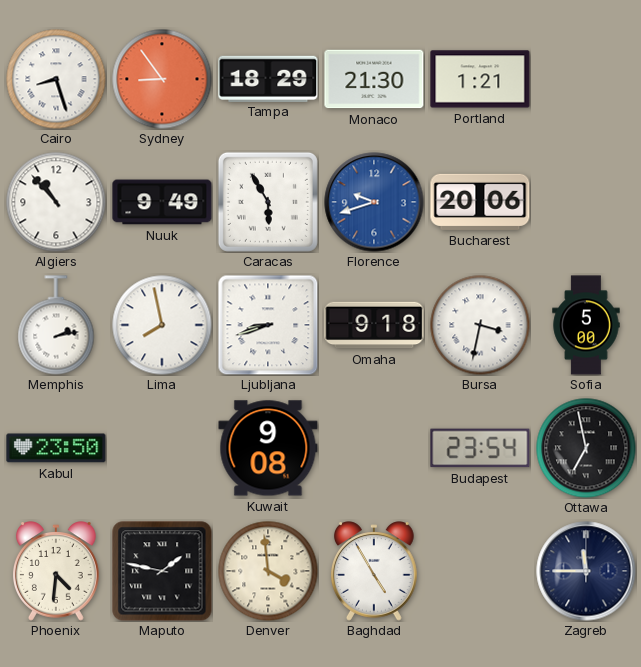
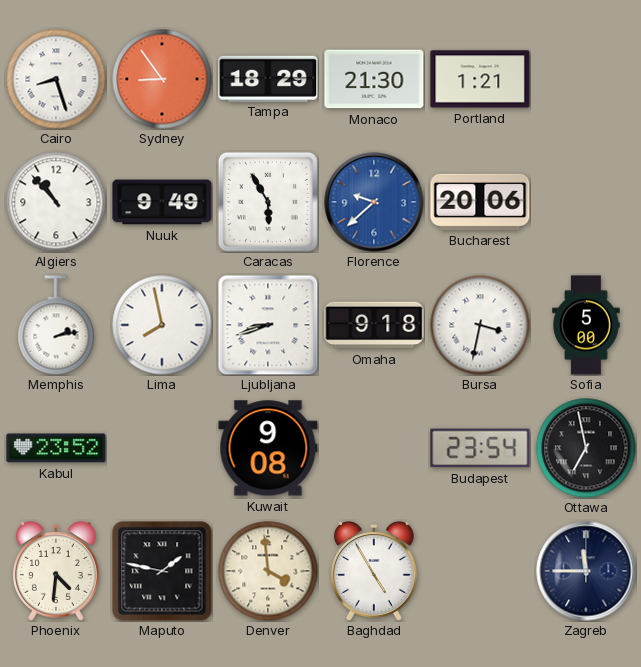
Florence: 9:42 -> 9:38
Kabul: 23:50 -> 23:52
